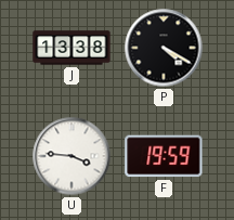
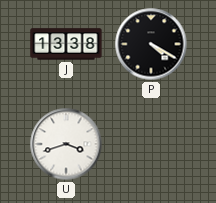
U: 3:46 -> 3:42
F: 19:59 -> none
